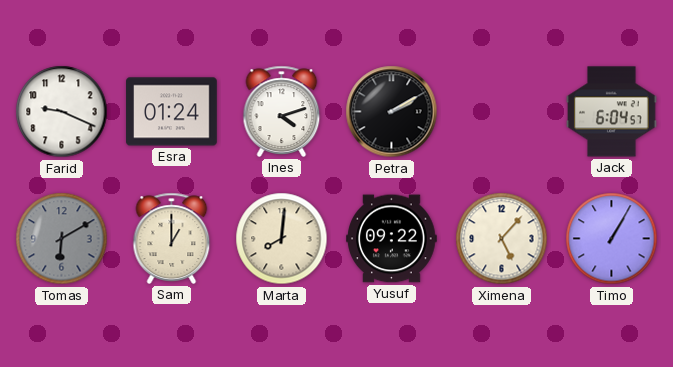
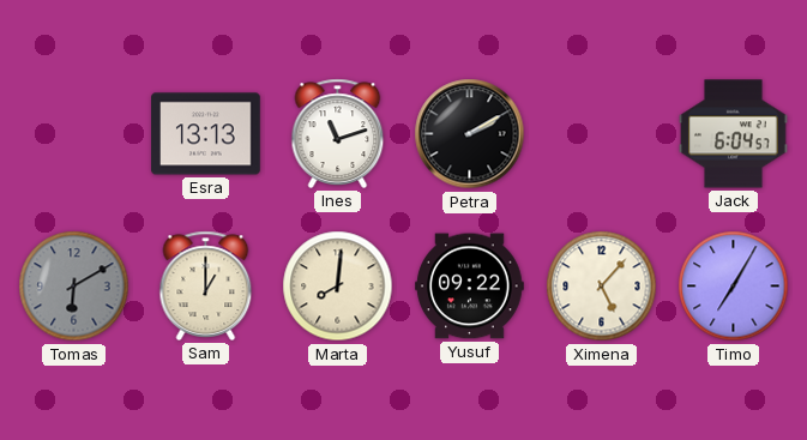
Farid: 9:19 -> none
Esra: 01:24 -> 13:13
Ines: 4:12 -> 11:12
Timo: 1:05 -> 7:05
